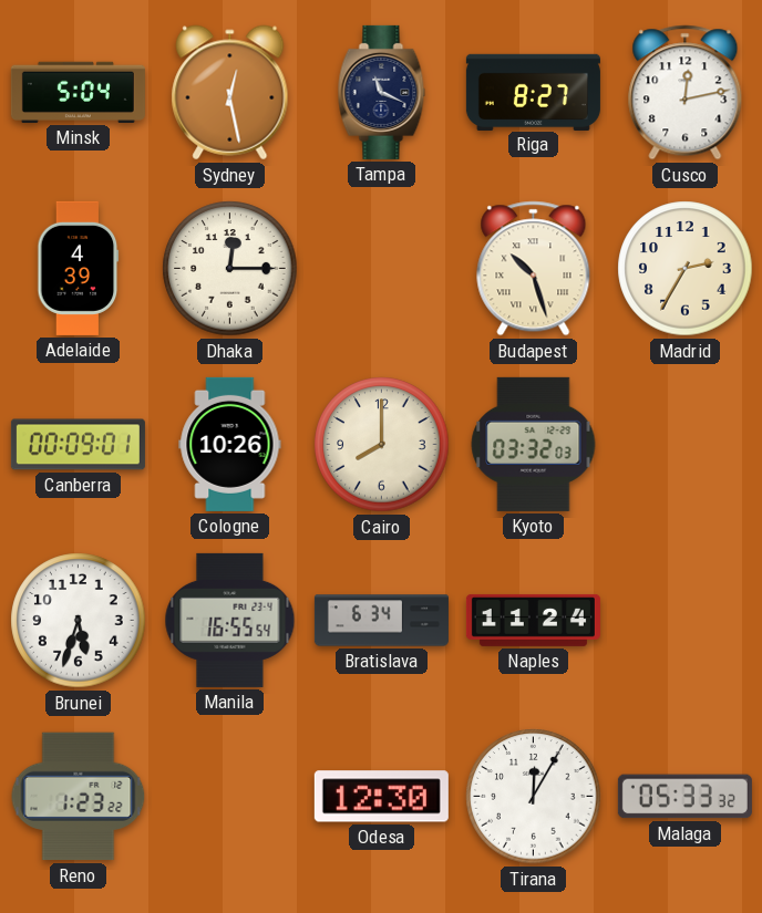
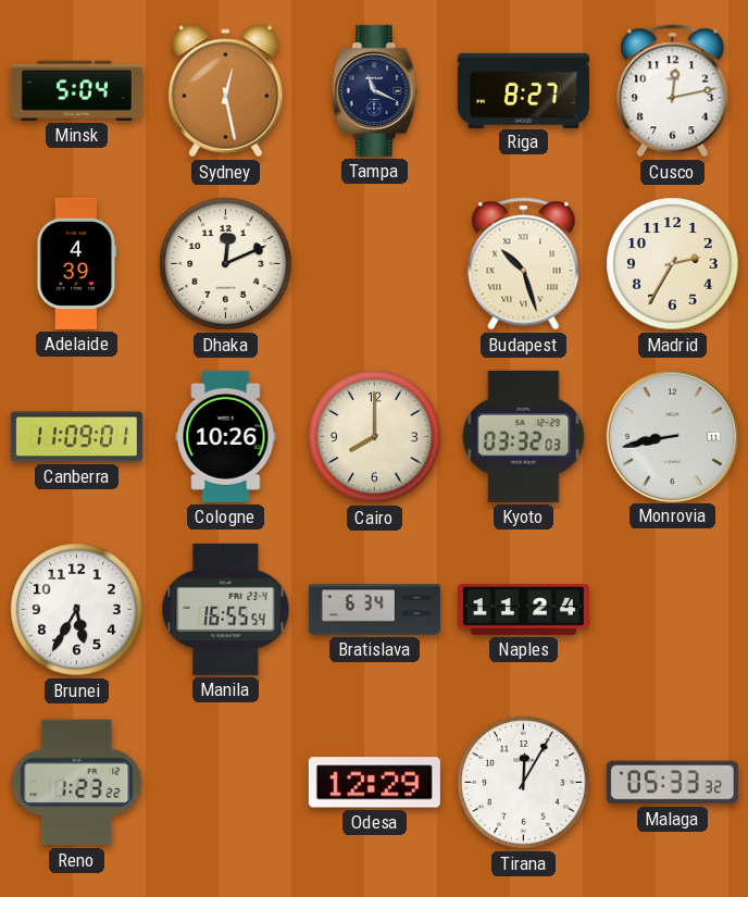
Dhaka: 12:15 -> 12:11
Canberra: 00:09 -> 11:09
Monrovia: none -> 8:43
Brunei: 5:33 -> 5:35
Odesa: 12:30 -> 12:29
